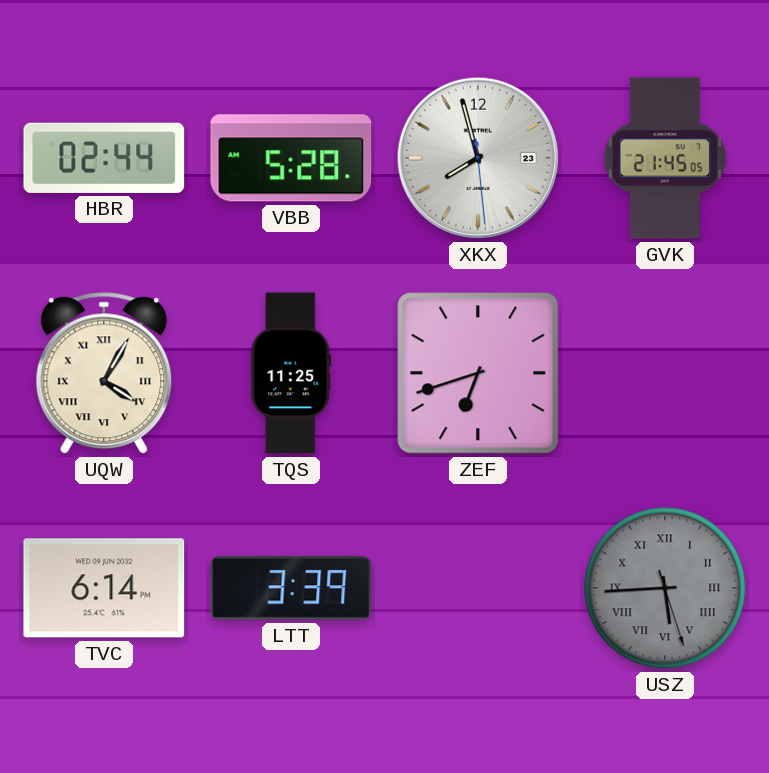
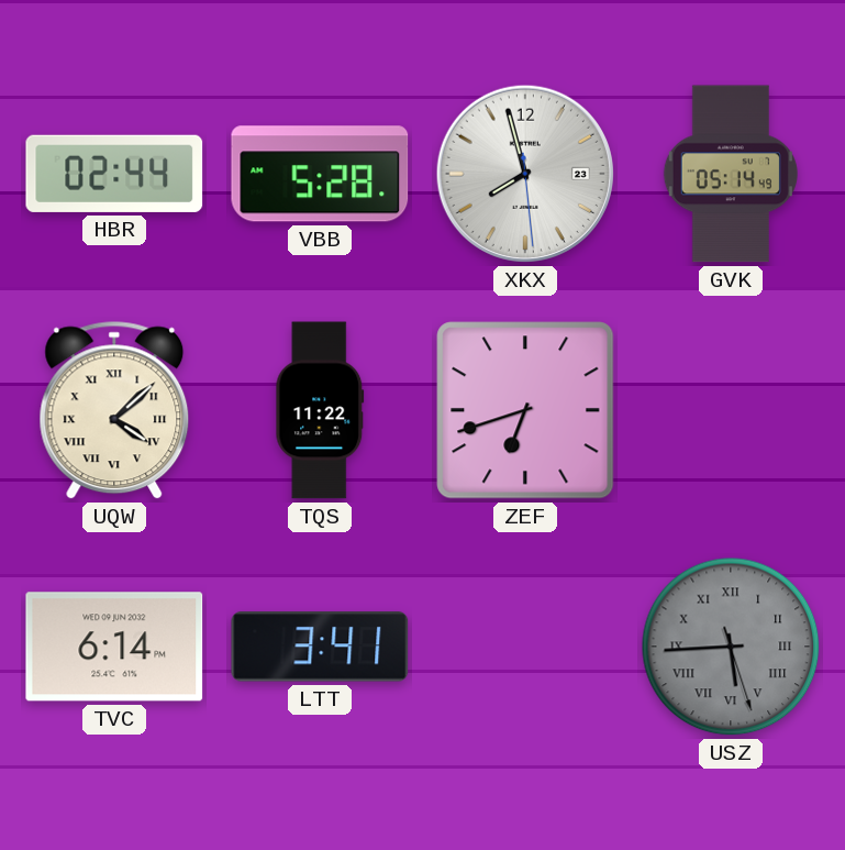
GVK: 21:45 -> 05:14
UQW: 4:05 -> 4:08
TQS: 11:25 -> 11:22
LTT: 3:39 -> 3:41
